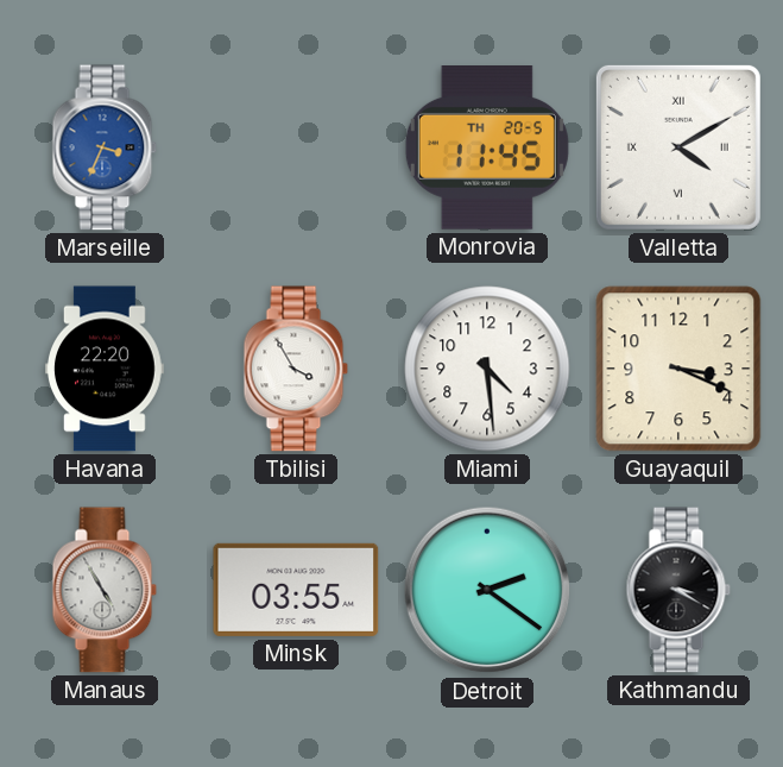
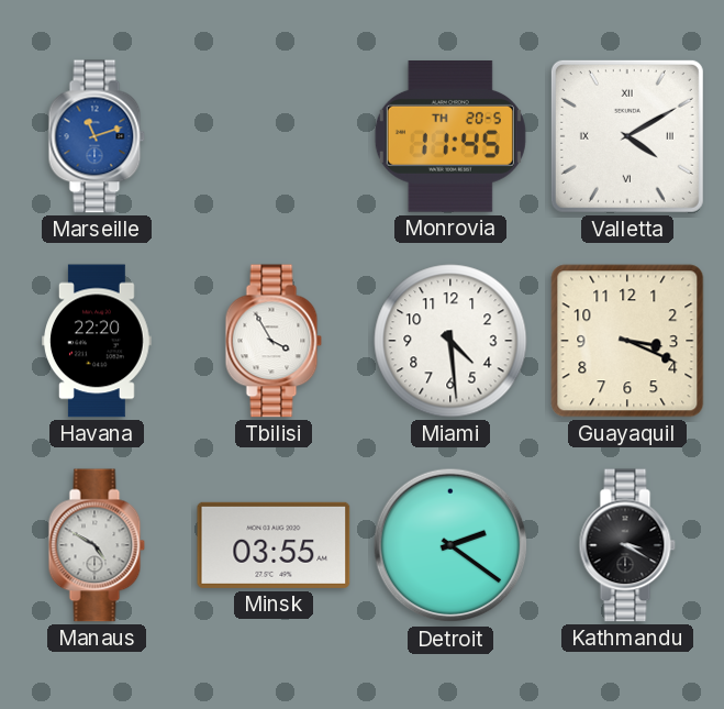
Marseille: 3:34 -> 11:12
Manaus: 4:55 -> 4:50
